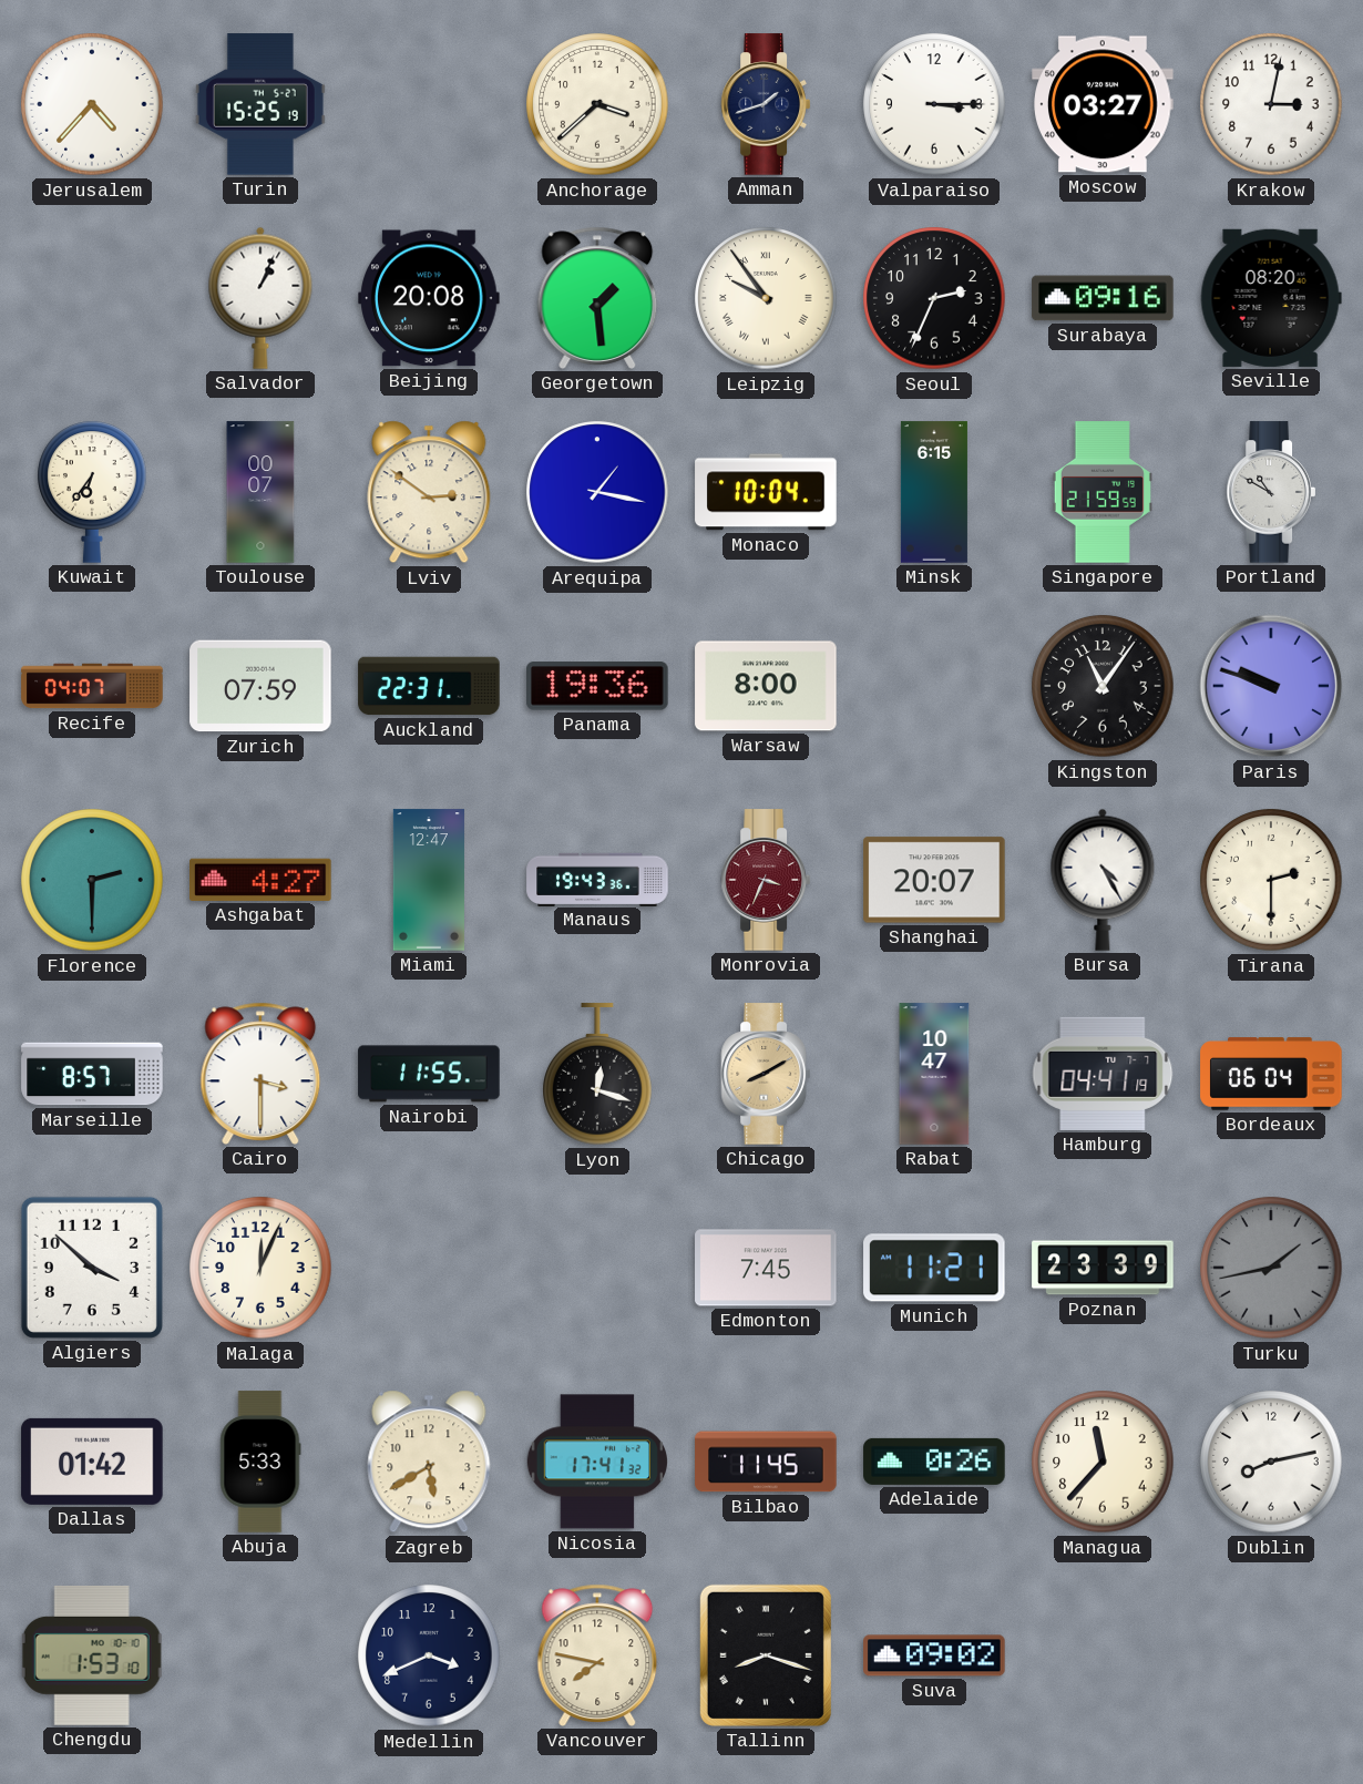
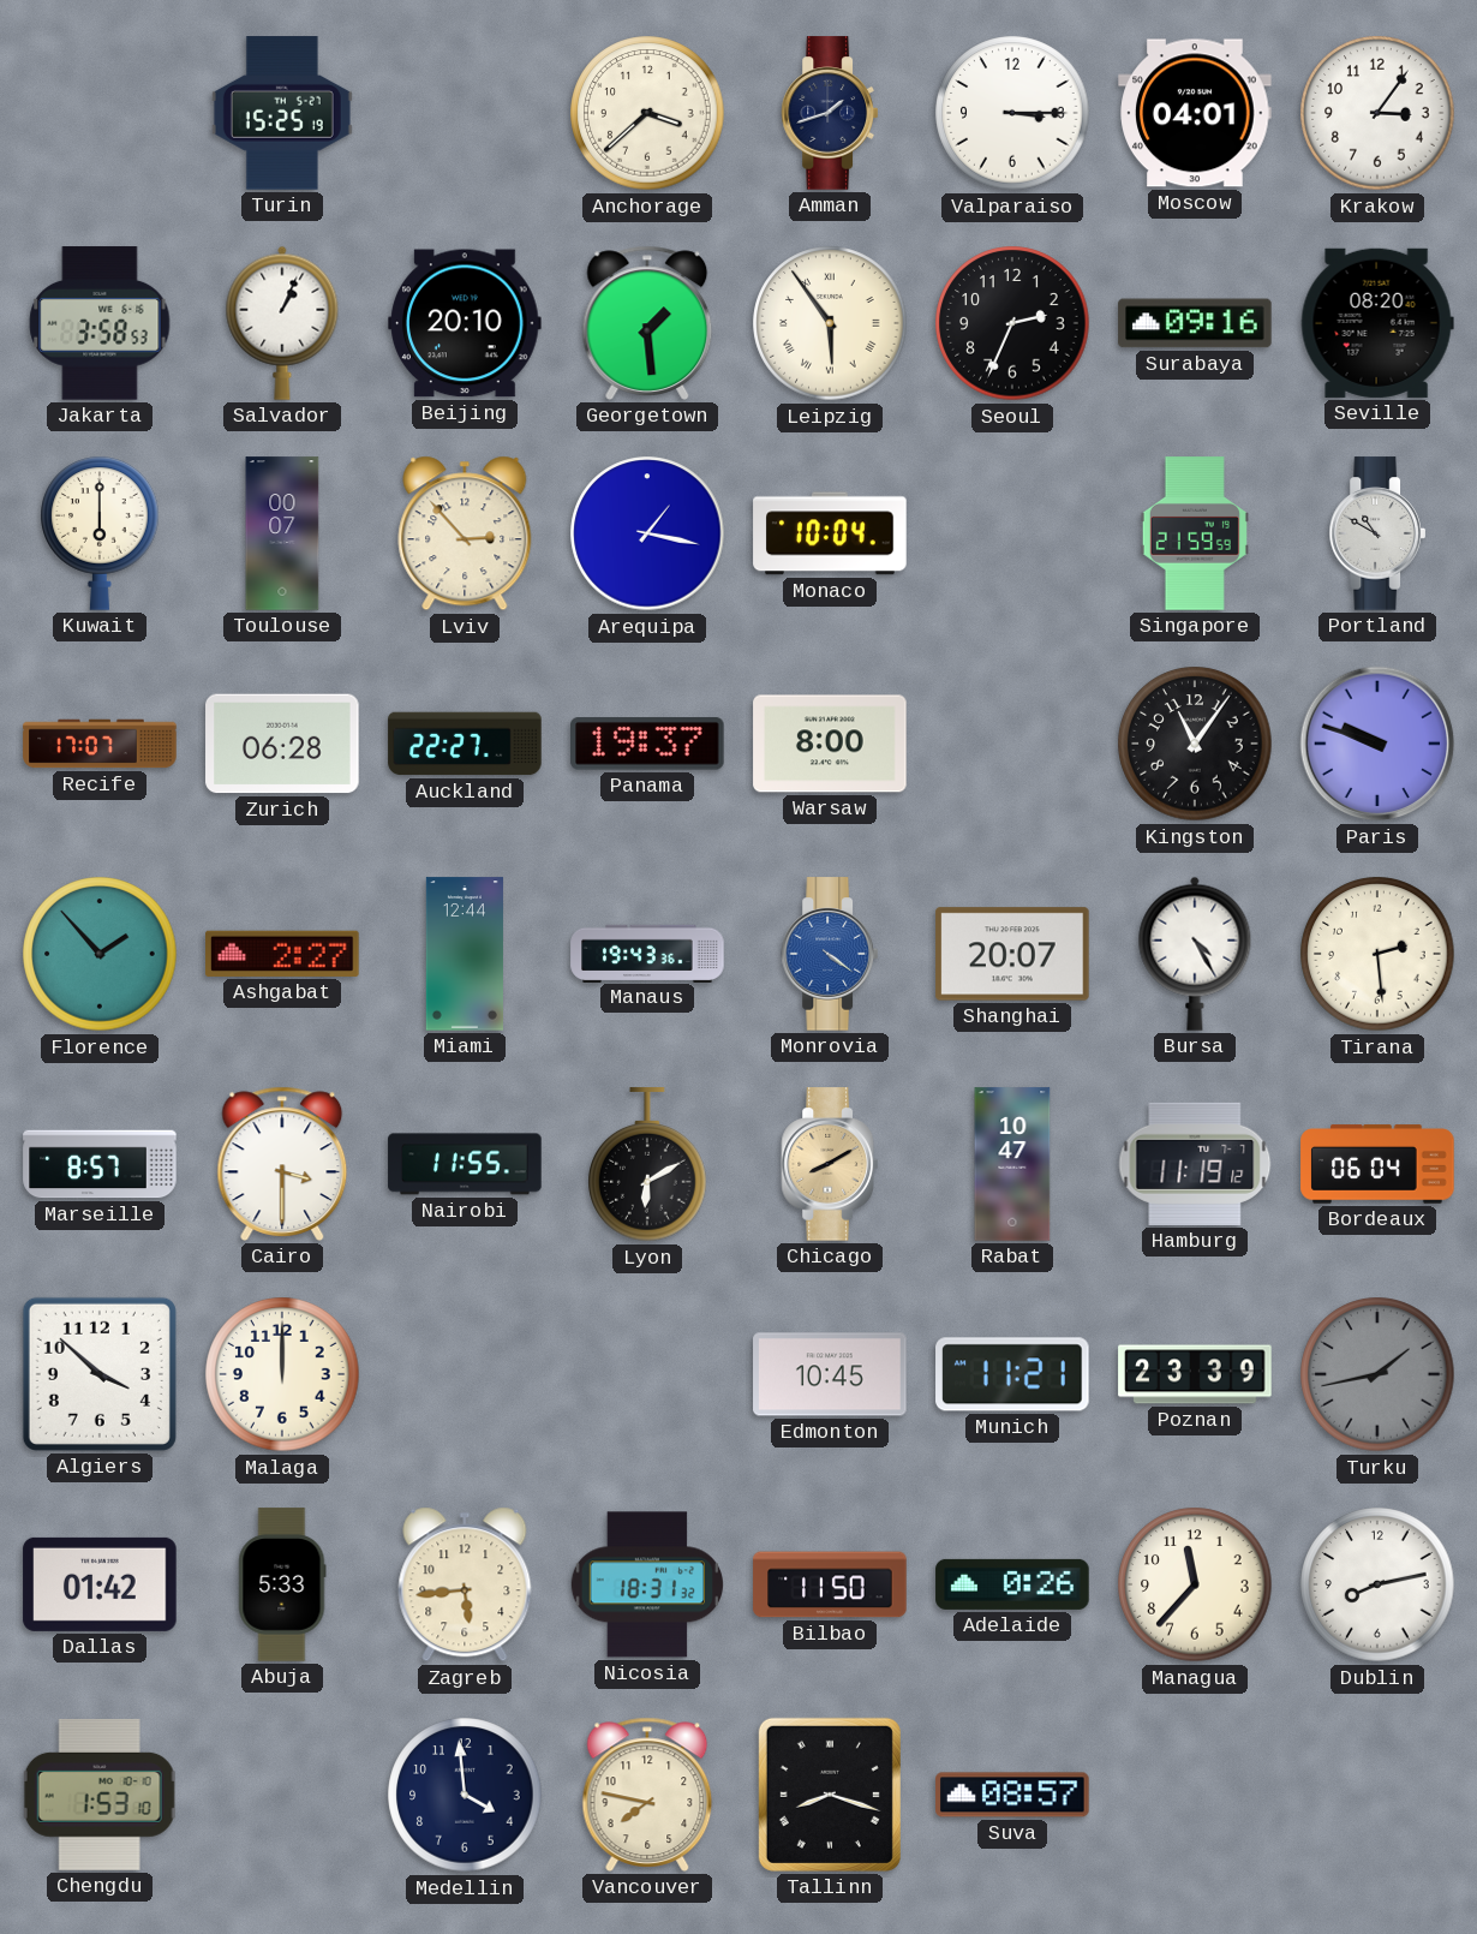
Jerusalem: 4:37 -> none
Moscow: 03:27 -> 04:01
Krakow: 3:02 -> 3:06
Jakarta: none -> 3:58
Beijing: 20:08 -> 20:10
Leipzig: 9:54 -> 5:54
Kuwait: 6:36 -> 6:00
Lviv: 2:51 -> 2:53
Minsk: 6:15 -> none
Recife: 04:07 -> 17:07
Zurich: 07:59 -> 06:28
Auckland: 22:31 -> 22:27
Panama: 19:36 -> 19:37
Florence: 2:30 -> 1:53
Ashgabat: 4:27 -> 2:27
Miami: 12:47 -> 12:44
Monrovia: 3:34 -> 4:21
Monrovia dial: burgundy -> blue
Tirana: 2:30 -> 2:29
Lyon: 12:18 -> 6:10
Hamburg: 04:41 -> 11:19
Malaga: 12:04 -> 12:00
Edmonton: 7:45 -> 10:45
Zagreb: 5:40 -> 5:44
Nicosia: 17:41 -> 18:31
Bilbao: 11:45 -> 11:50
Medellin: 3:41 -> 3:59
Suva: 09:02 -> 08:57
